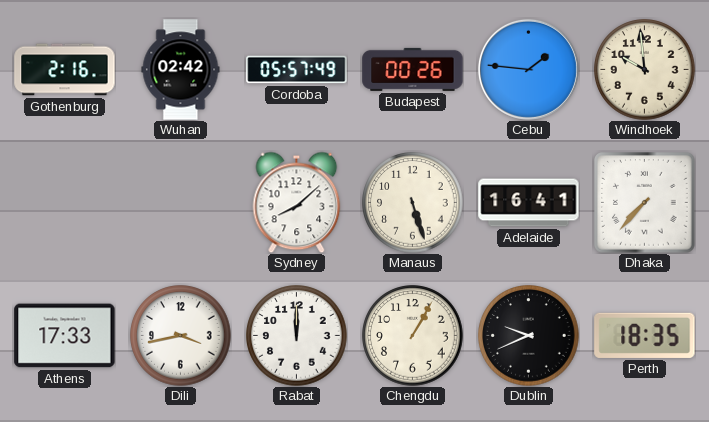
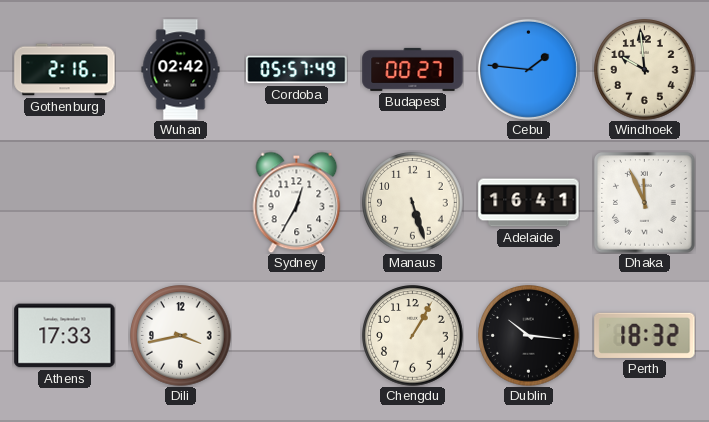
Budapest: 00:26 -> 00:27
Sydney: 8:08 -> 12:35
Dhaka: 7:37 -> 11:56
Rabat: 12:00 -> none
Dublin: 9:41 -> 10:16
Perth: 18:35 -> 18:32
